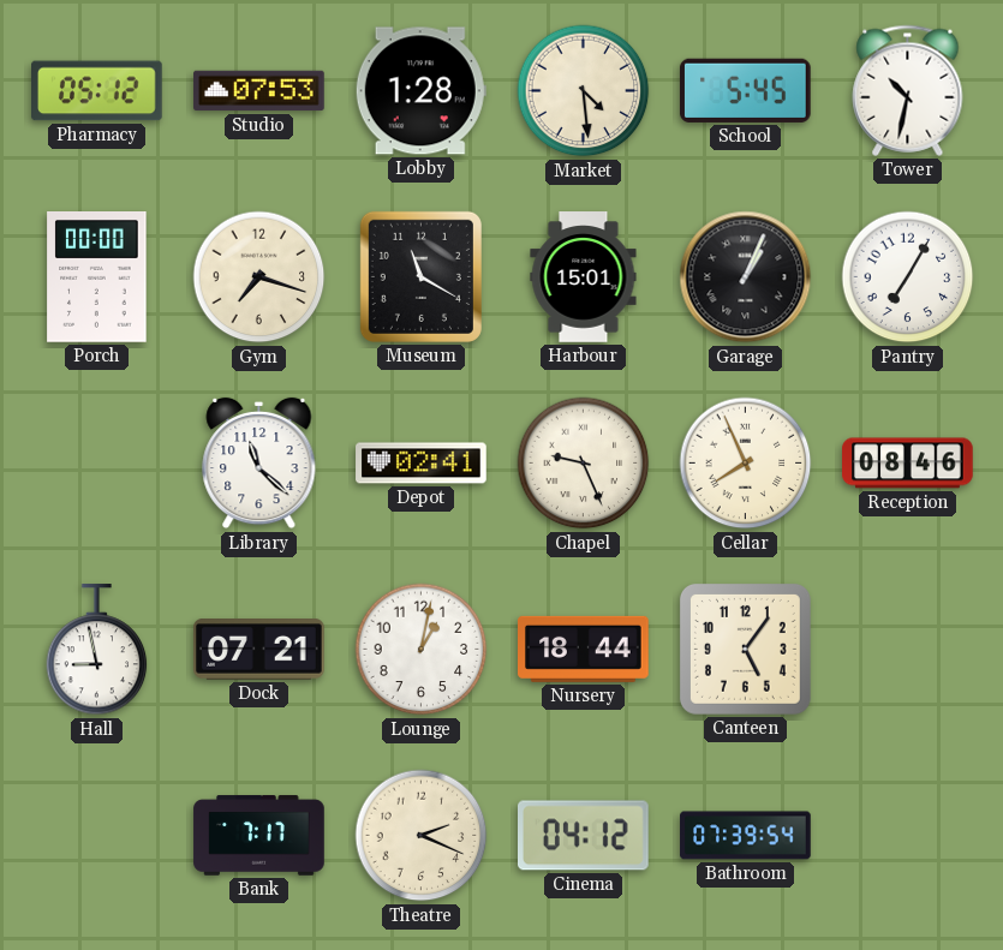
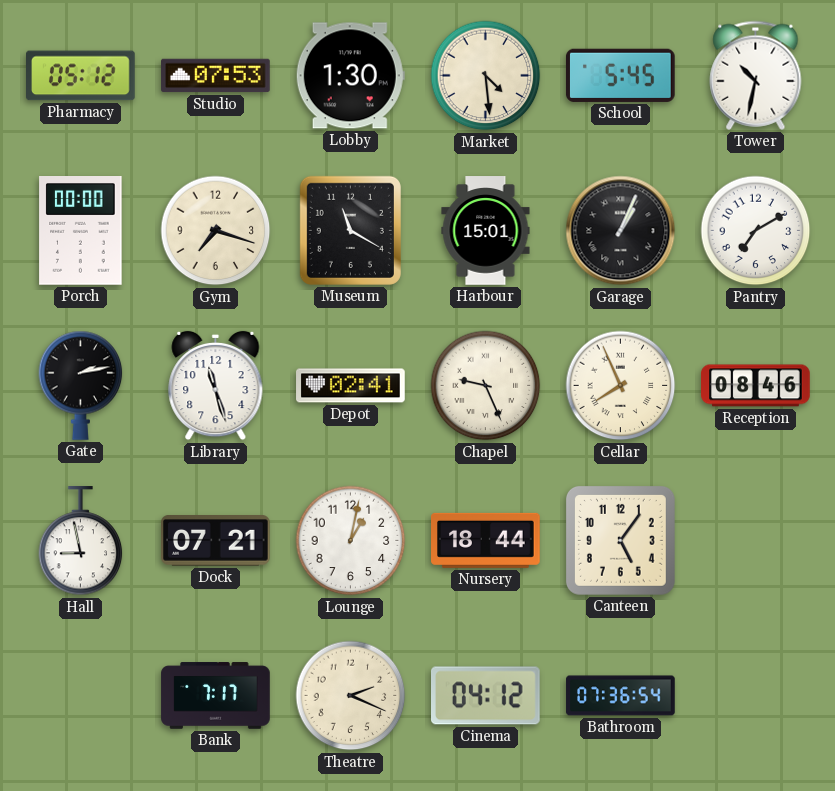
Lobby: 1:28 -> 1:30
Pantry: 7:05 -> 7:10
Gate: none -> 2:13
Library: 11:22 -> 11:27
Bathroom: 07:39 -> 07:36
